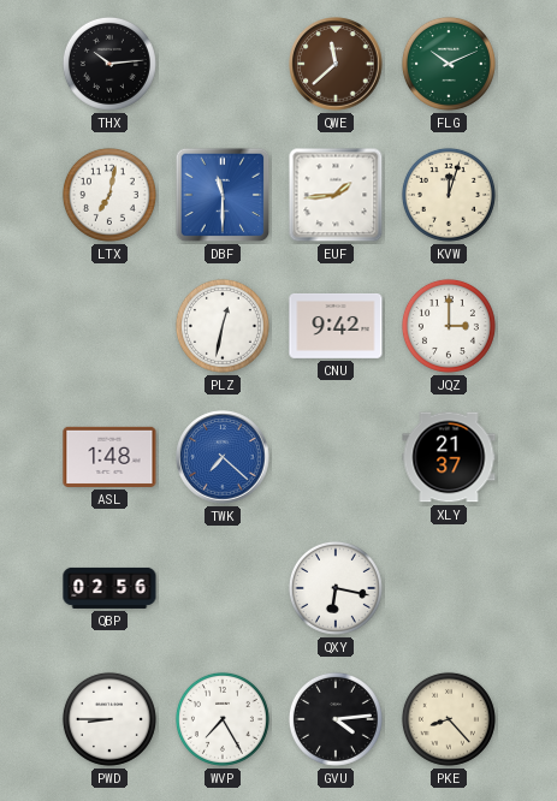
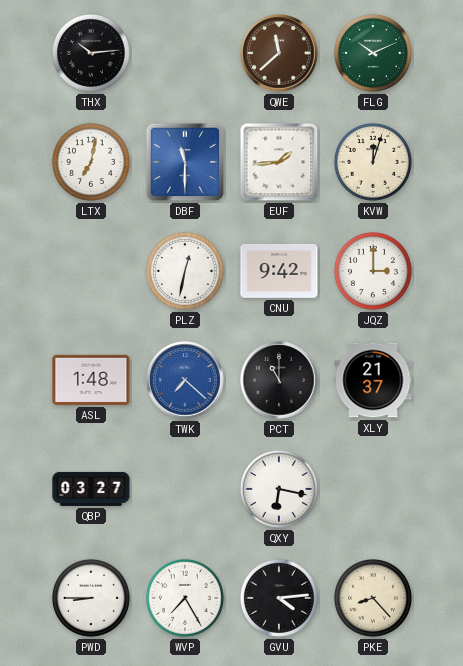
PCT: none -> 11:00
QBP: 02:56 -> 03:27
